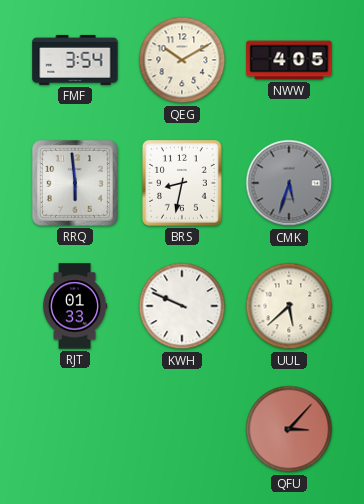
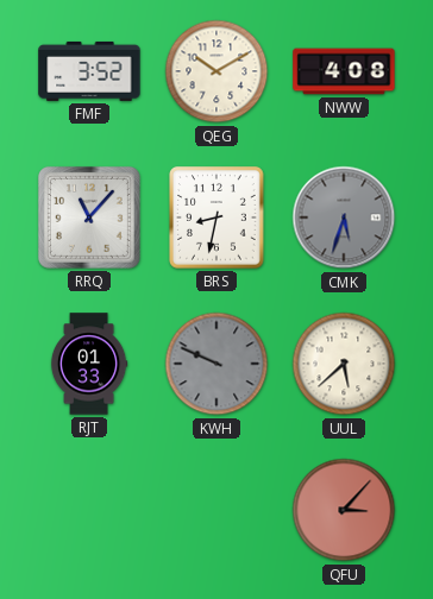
FMF: 3:54 -> 3:52
NWW: 4:05 -> 4:08
RRQ: 5:59 -> 11:07
KWH dial: white -> grey
